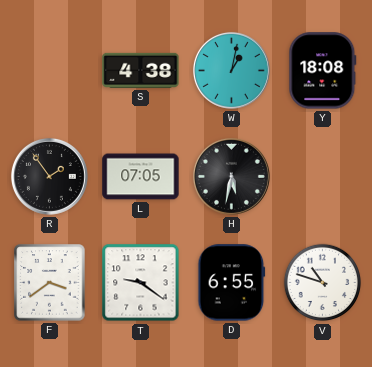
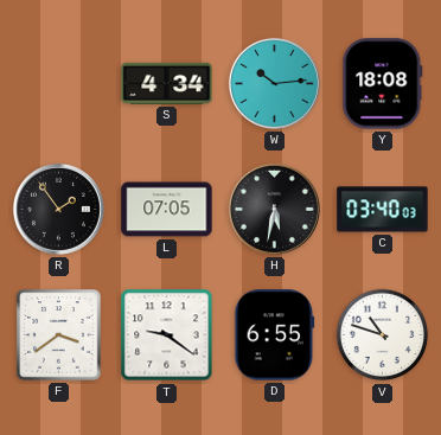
S: 4:38 -> 4:34
W: 1:02 -> 10:14
C: none -> 03:40
